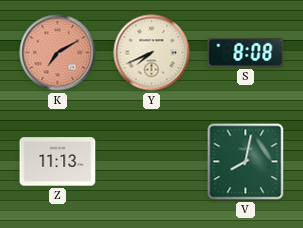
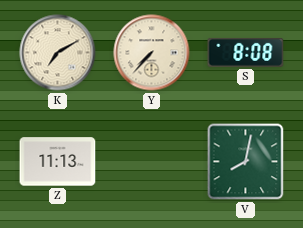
K dial: salmon -> cream
Y: 7:41 -> 7:37
